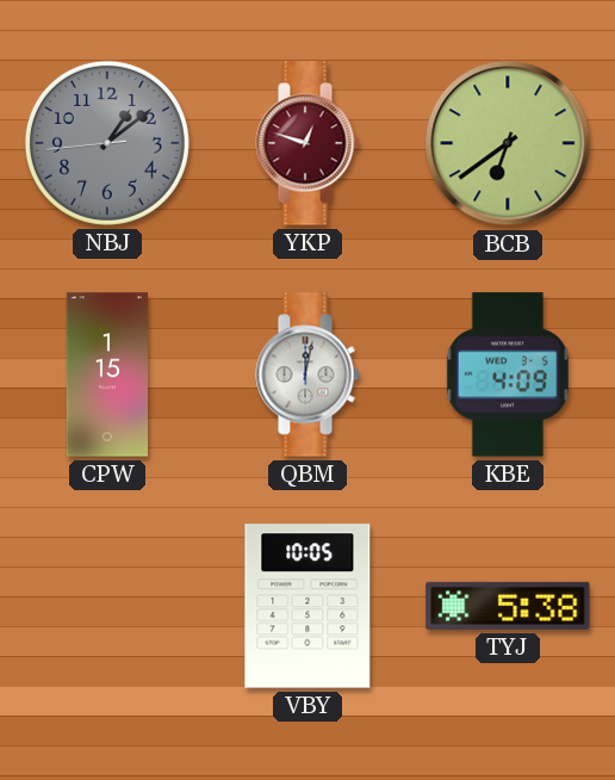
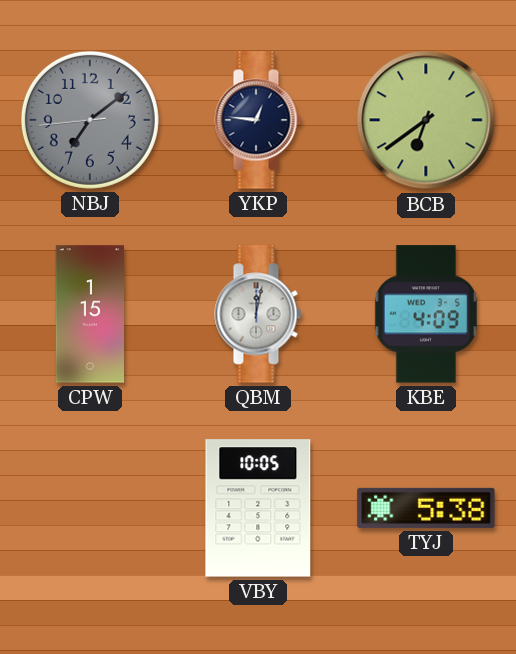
NBJ: 1:08 -> 7:08
YKP: 12:48 -> 12:46
YKP dial: burgundy -> navy
